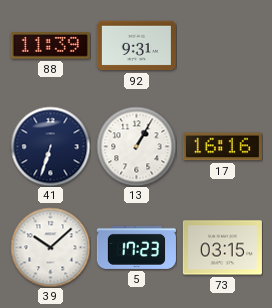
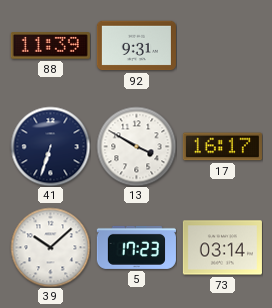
13: 1:05 -> 3:50
17: 16:16 -> 16:17
73: 03:15 -> 03:14
